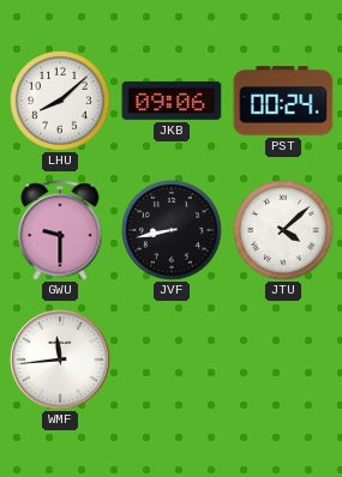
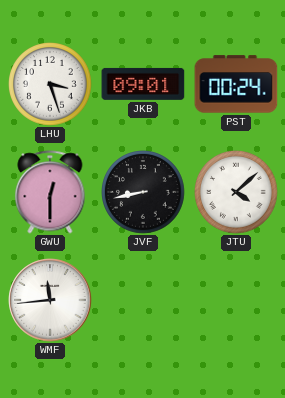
LHU: 8:08 -> 3:27
JKB: 09:06 -> 09:01
GWU: 9:30 -> 12:30
